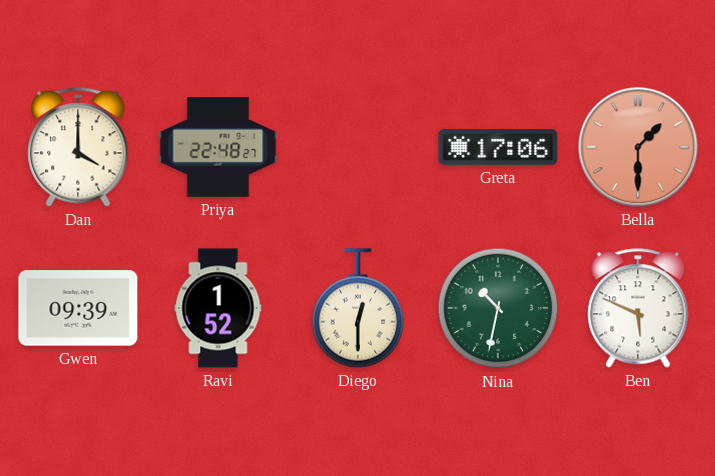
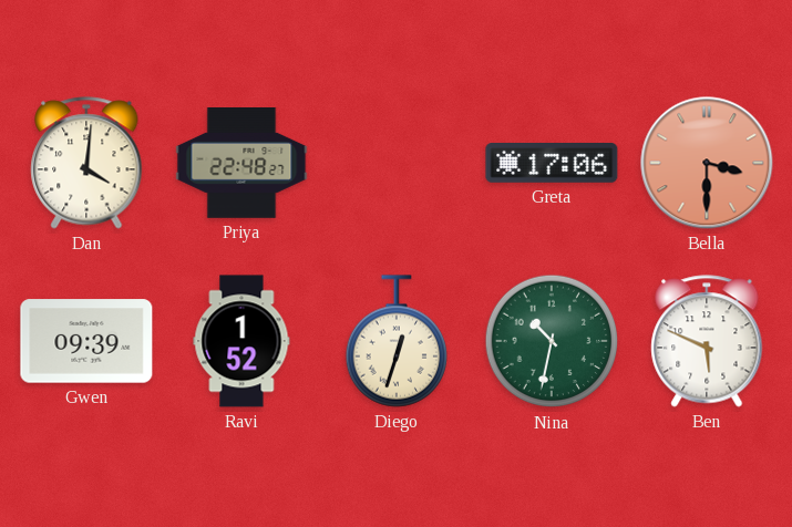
Dan: 4:00 -> 4:01
Bella: 1:30 -> 3:30
Diego: 12:30 -> 12:33
